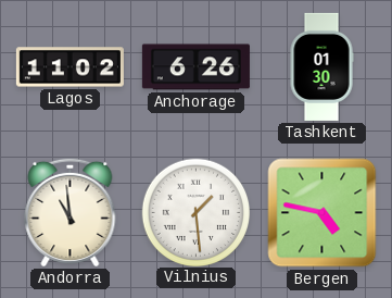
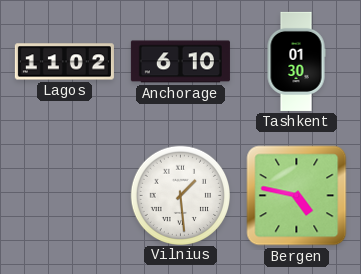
Anchorage: 6:26 -> 6:10
Andorra: 10:59 -> none
